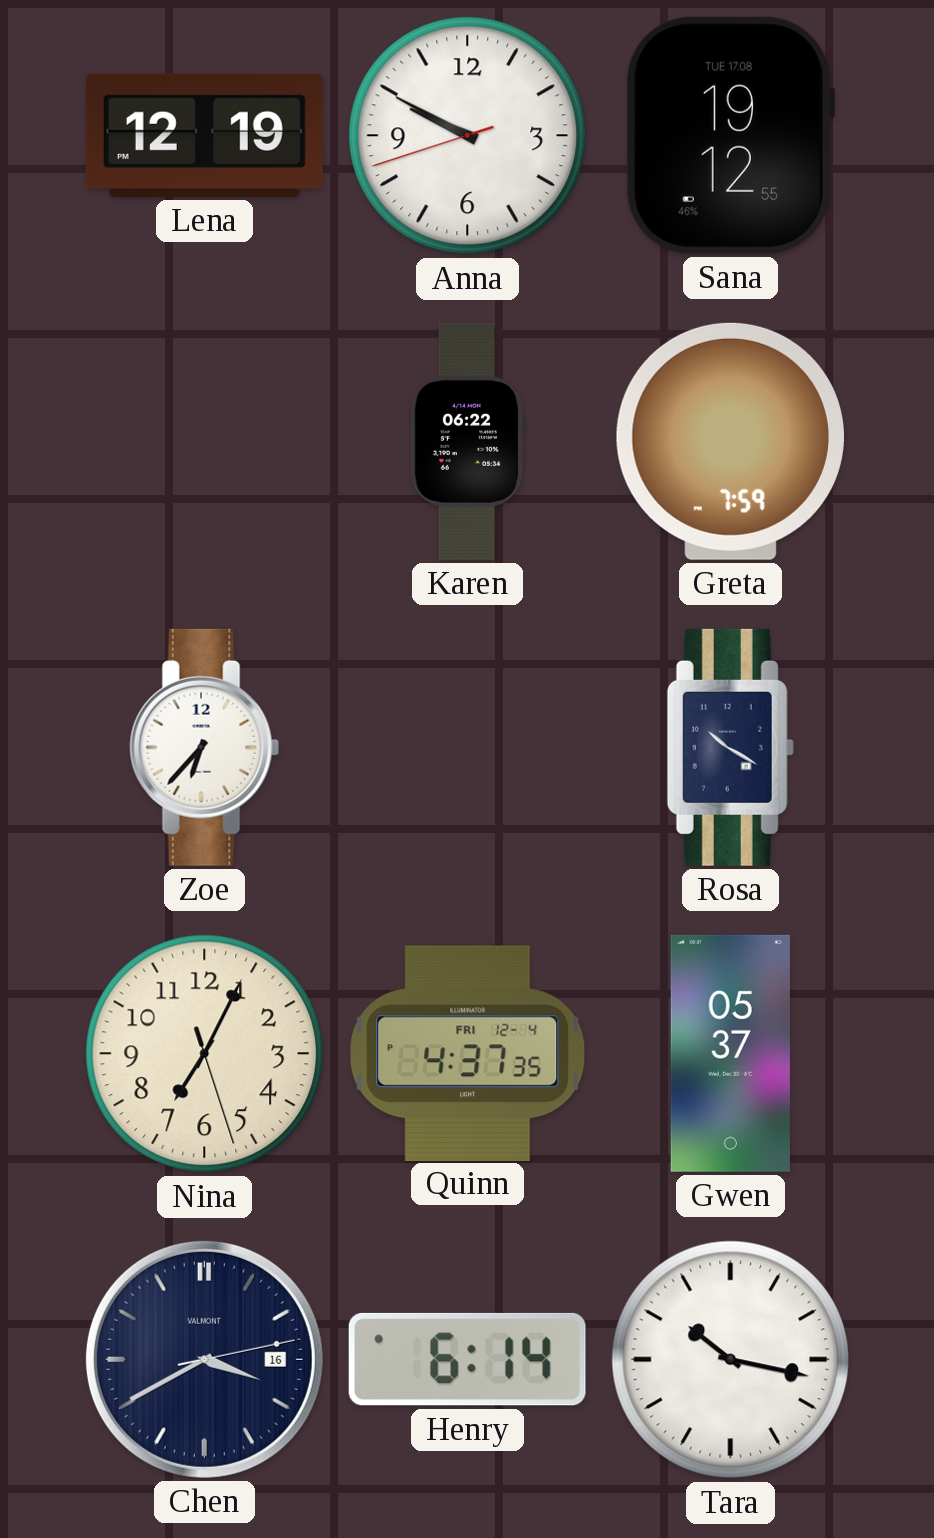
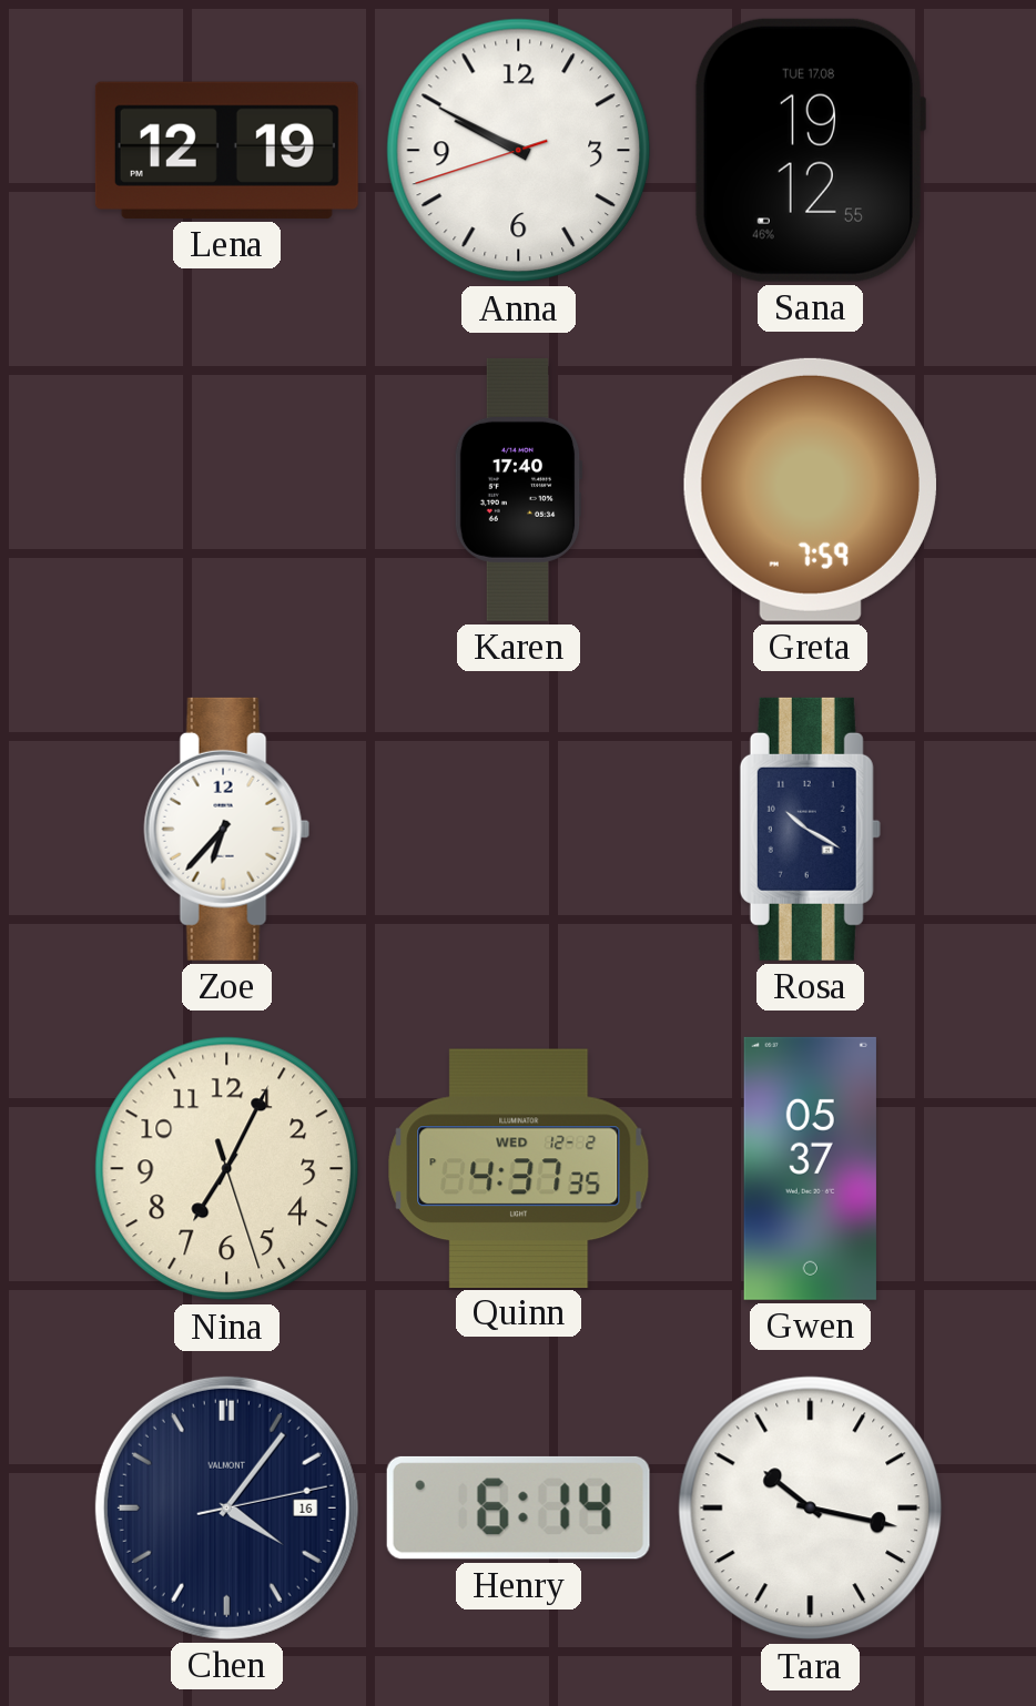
Karen: 06:22 -> 17:40
Quinn date: FRI 12-4 -> WED 12-2
Chen: 3:40 -> 4:06
